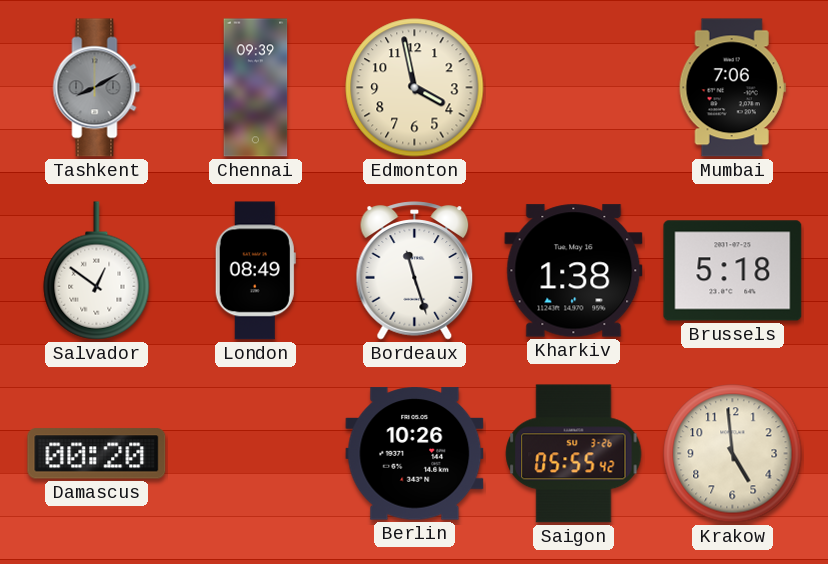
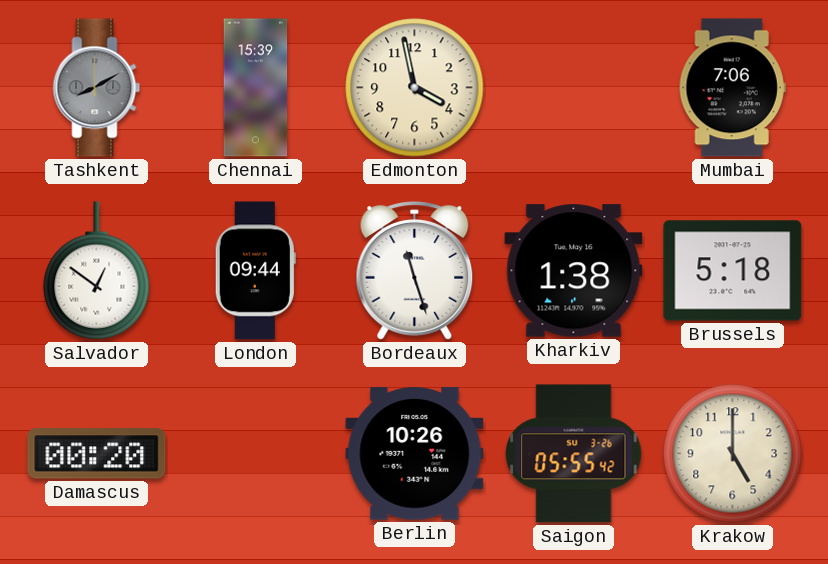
Chennai: 09:39 -> 15:39
London: 08:49 -> 09:44
Krakow: 4:59 -> 5:00
